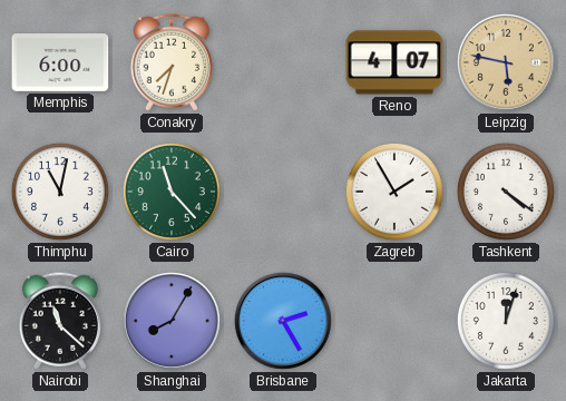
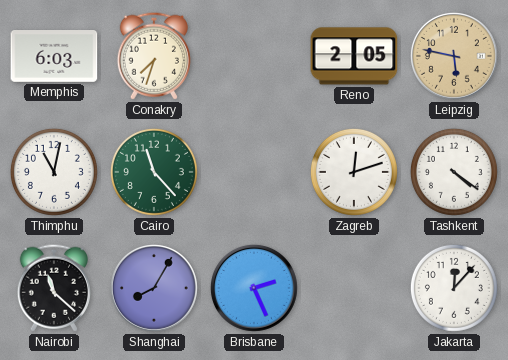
Memphis: 6:00 -> 6:03
Reno: 4:07 -> 2:05
Zagreb: 1:55 -> 12:12
Brisbane: 2:25 -> 2:26
Jakarta: 12:03 -> 12:07
